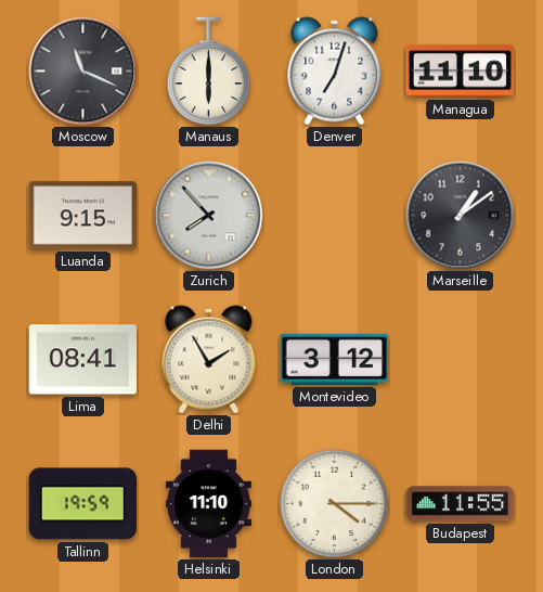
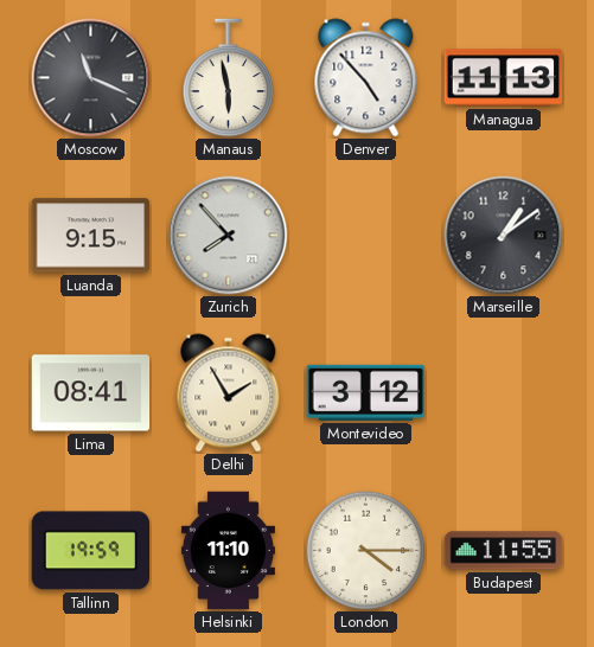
Manaus: 6:00 -> 5:58
Denver: 7:03 -> 4:53
Managua: 11:10 -> 11:13
